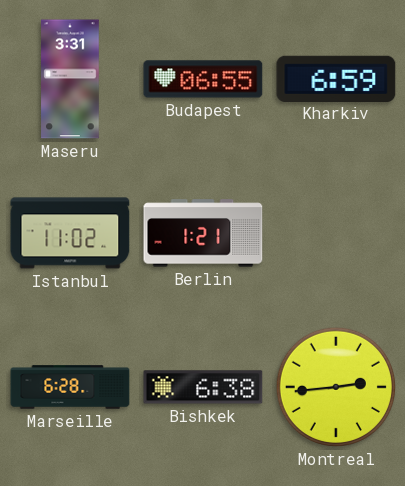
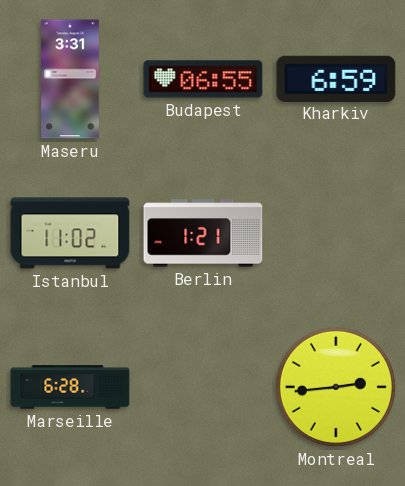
Bishkek: 6:38 -> none
